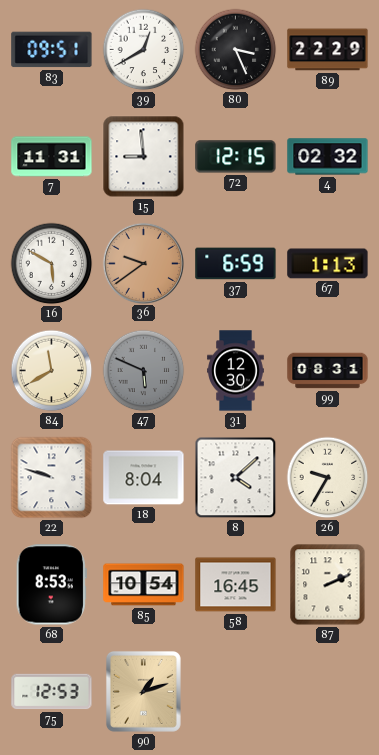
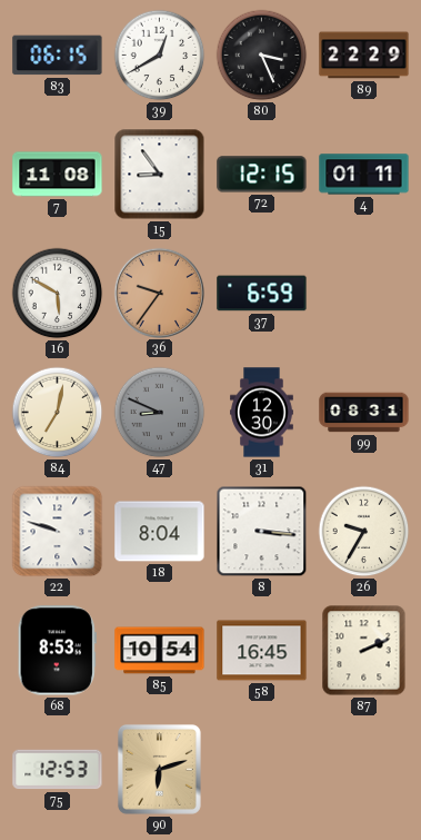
83: 09:51 -> 06:15
7: 11:31 -> 11:08
15: 8:59 -> 8:54
4: 02:32 -> 01:11
36: 9:39 -> 9:36
67: 1:13 -> none
84: 11:40 -> 7:02
47: 5:49 -> 8:49
8: 4:08 -> 3:16
90: 1:12 -> 6:12
